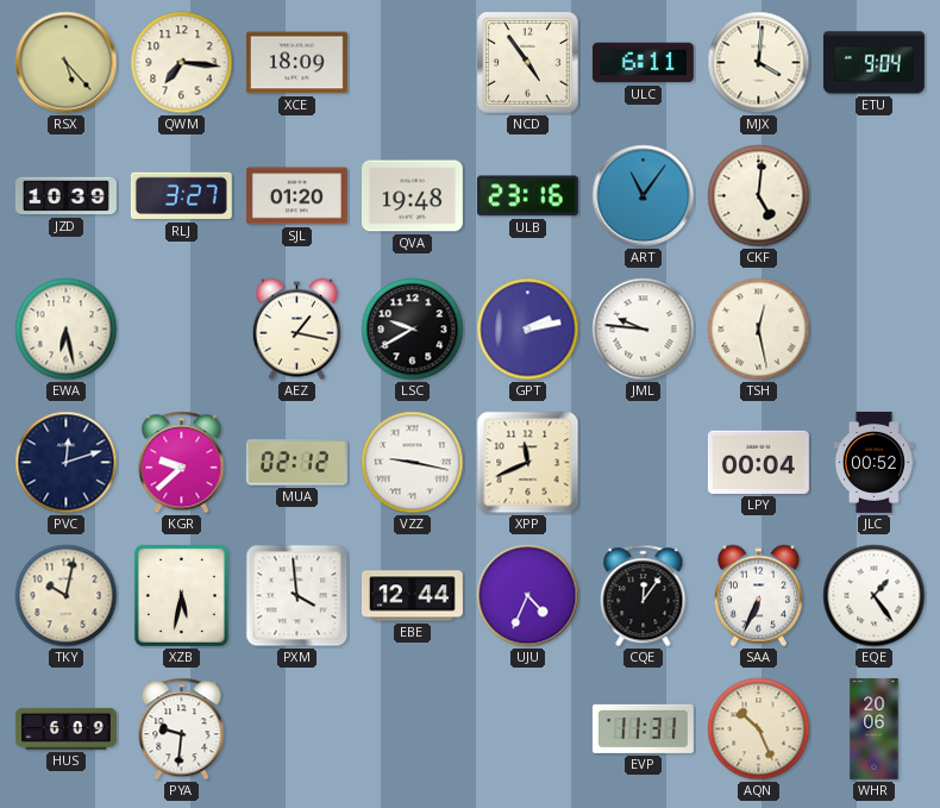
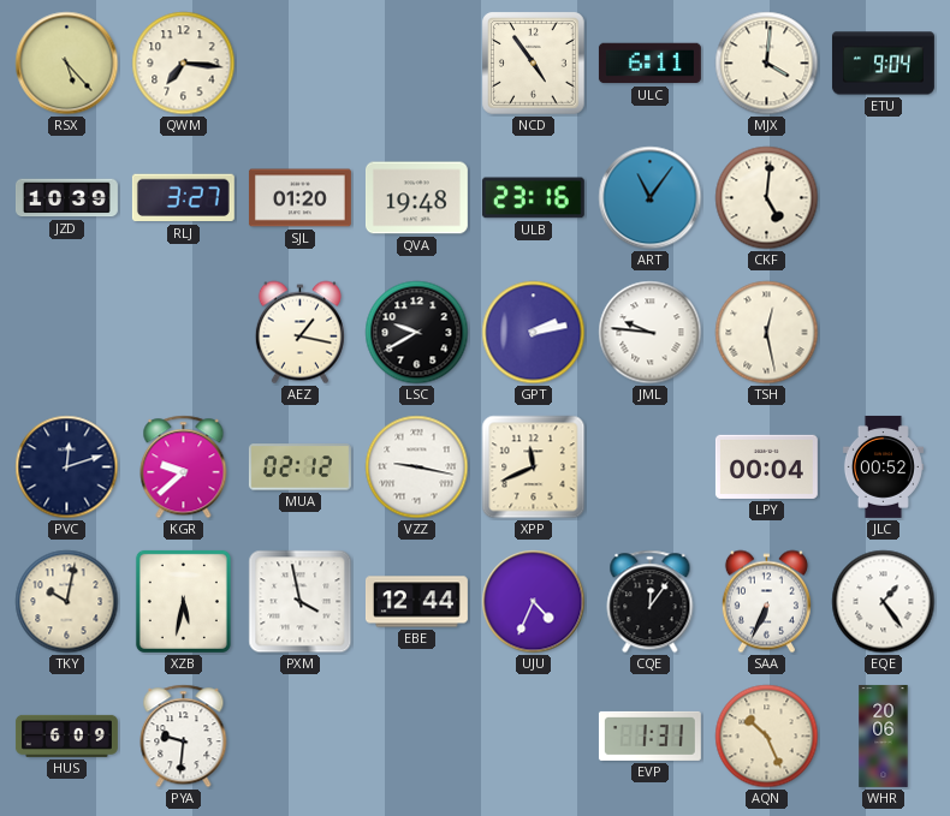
XCE: 18:09 -> none
EWA: 6:28 -> none
PXM: 3:59 -> 3:58
EVP: 11:31 -> 1:31
